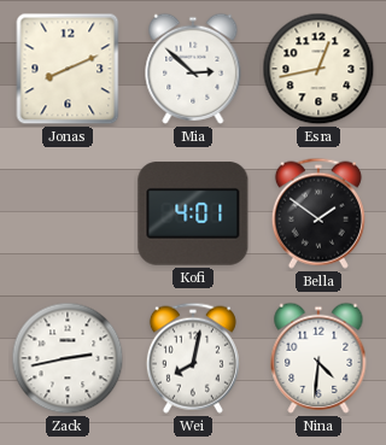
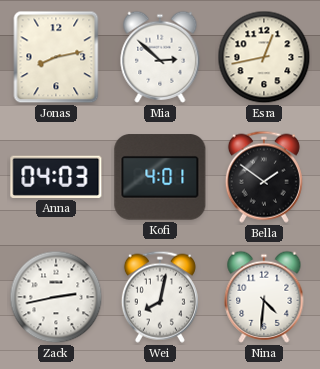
Jonas: 8:11 -> 8:13
Anna: none -> 04:03
